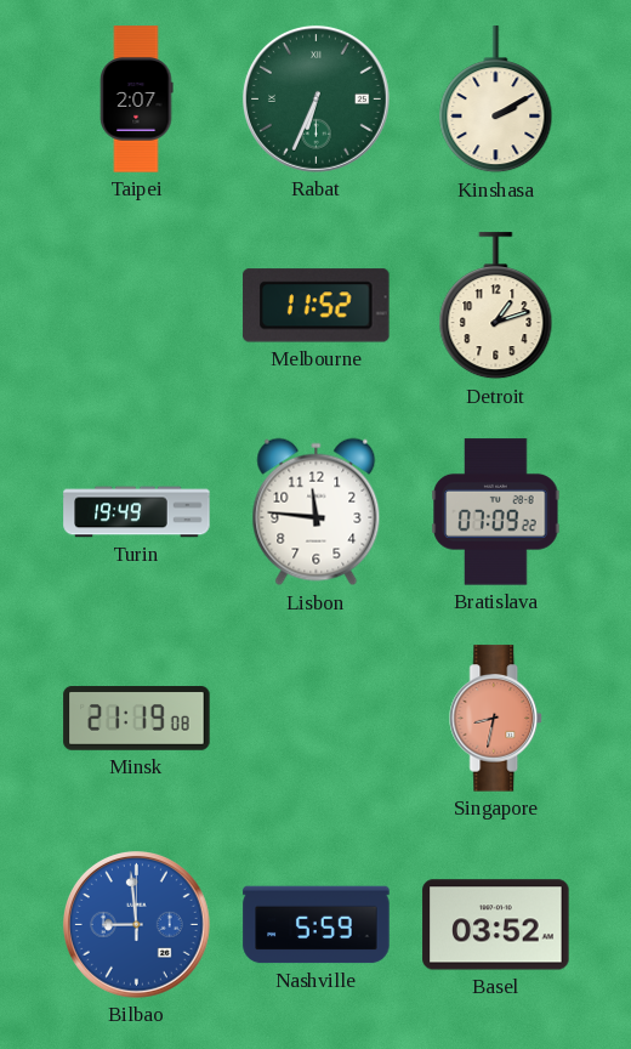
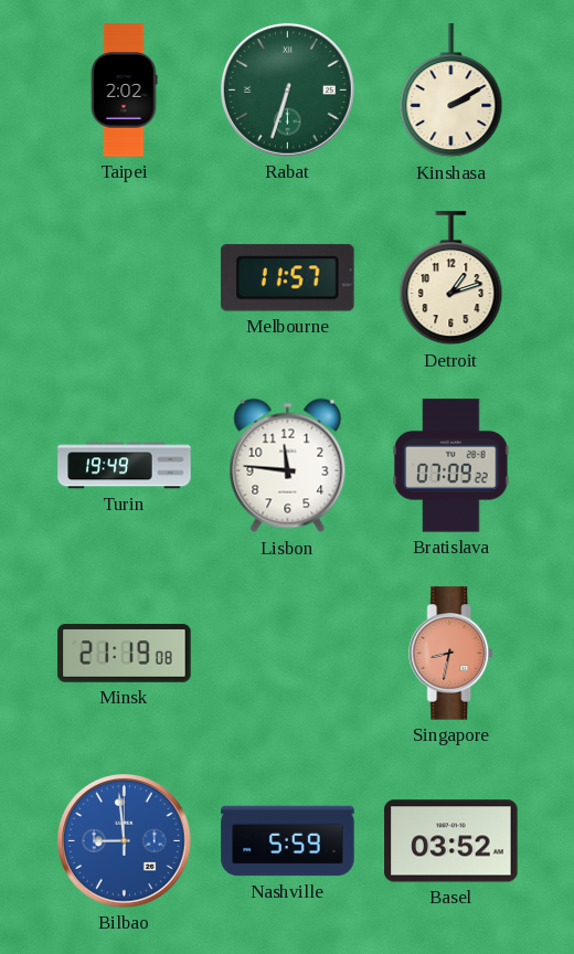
Taipei: 2:07 -> 2:02
Rabat: 6:34 -> 6:33
Melbourne: 11:52 -> 11:57
